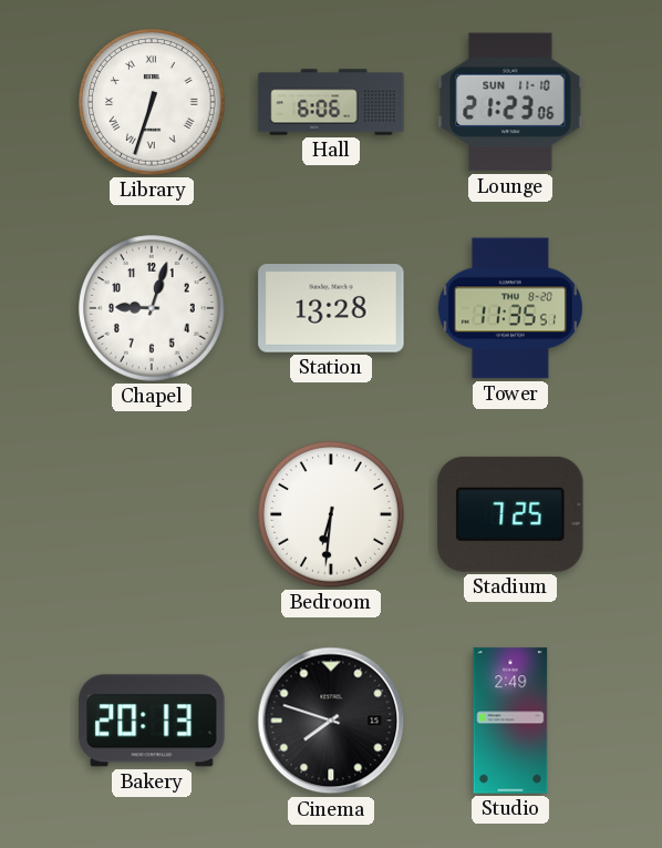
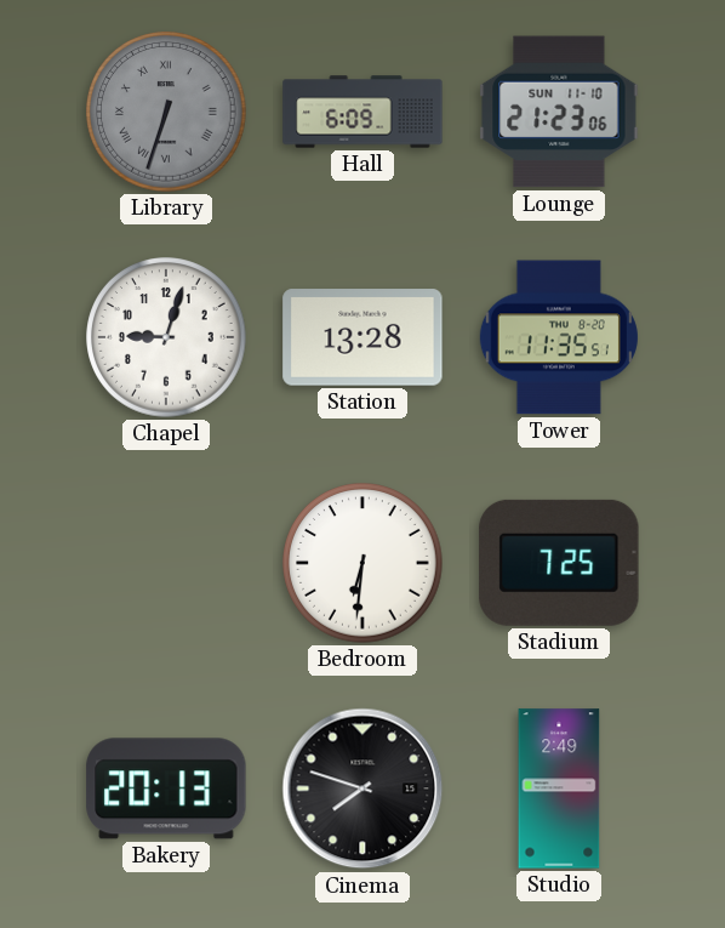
Library dial: white -> grey
Hall: 6:06 -> 6:09
